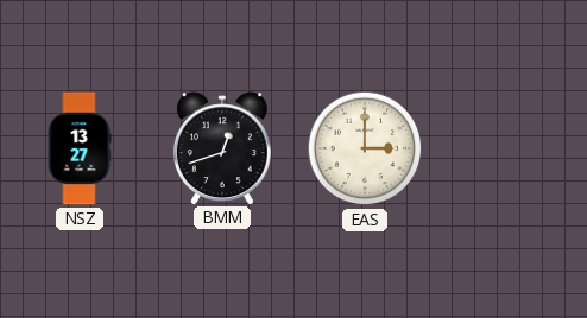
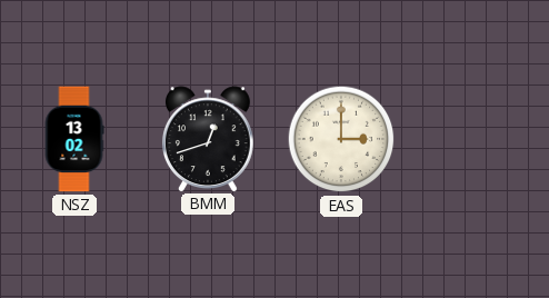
NSZ: 13:27 -> 13:02
